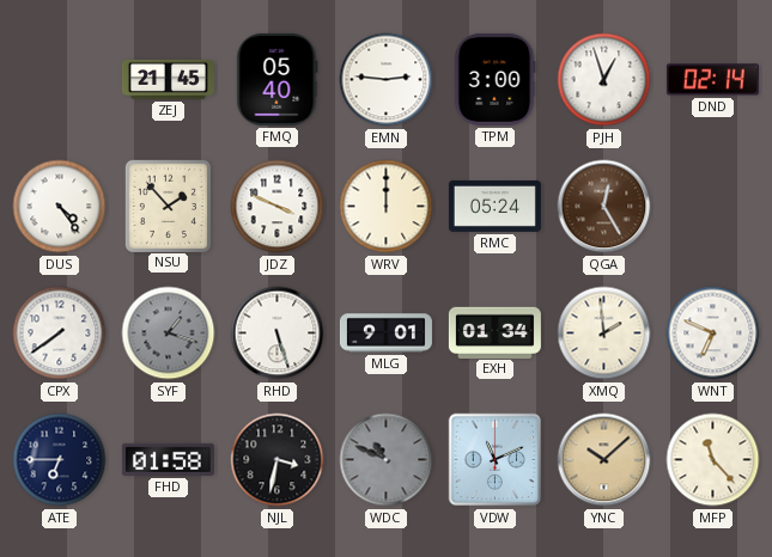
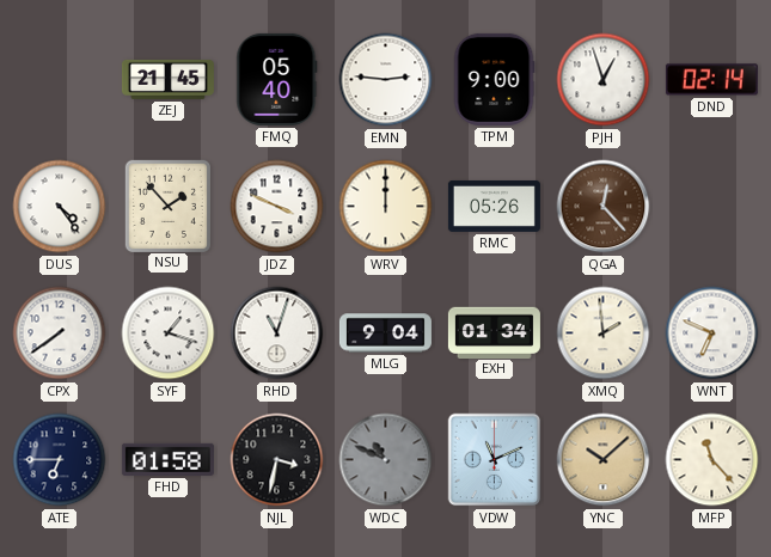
TPM: 3:00 -> 9:00
RMC: 05:24 -> 05:26
QGA: 12:25 -> 12:23
SYF dial: grey -> white
RHD: 5:27 -> 11:03
MLG: 9:01 -> 9:04
